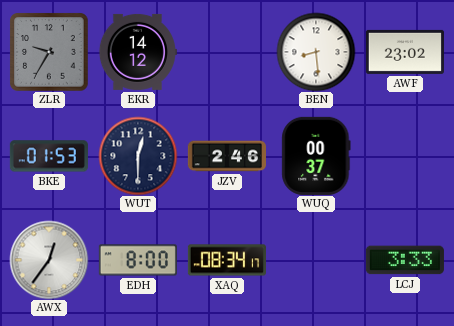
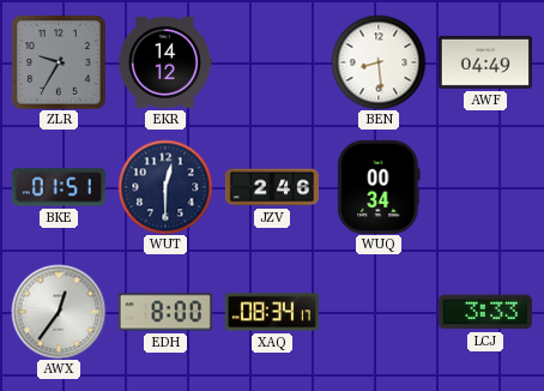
AWF: 23:02 -> 04:49
BKE: 01:53 -> 01:51
WUQ: 00:37 -> 00:34
